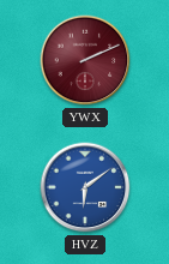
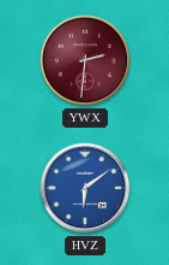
YWX: 2:11 -> 2:31
